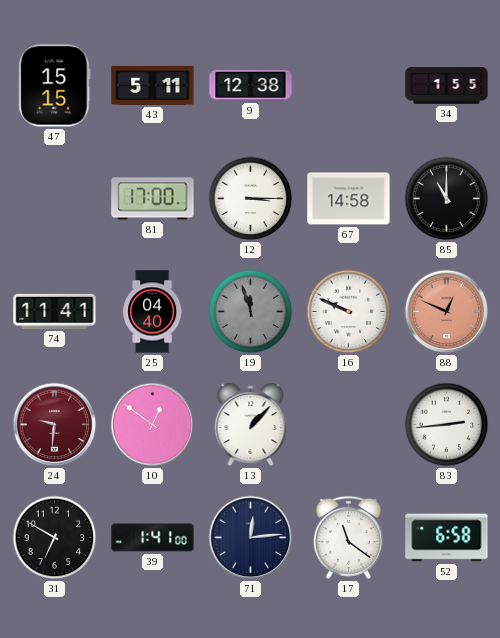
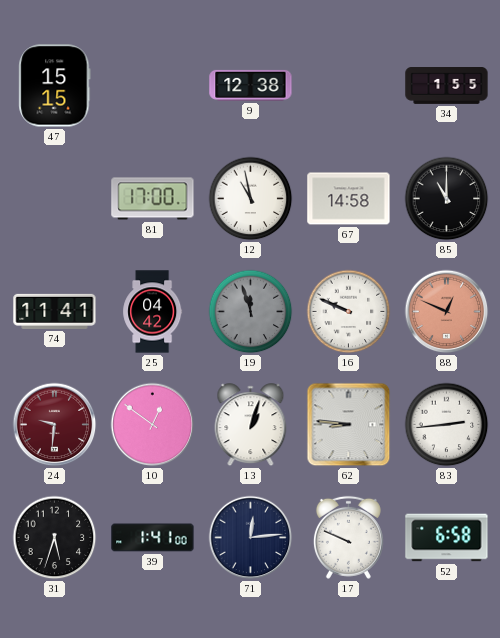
43: 5:11 -> none
12: 3:15 -> 10:58
25: 04:40 -> 04:42
13: 1:07 -> 1:03
62: none -> 8:46
31: 6:50 -> 5:33
17: 11:21 -> 9:49
